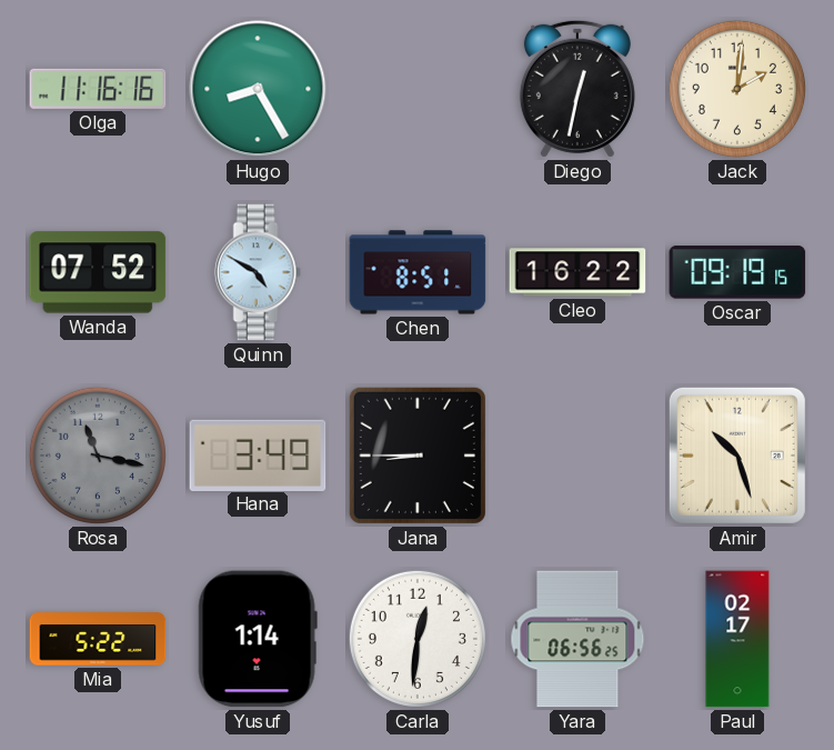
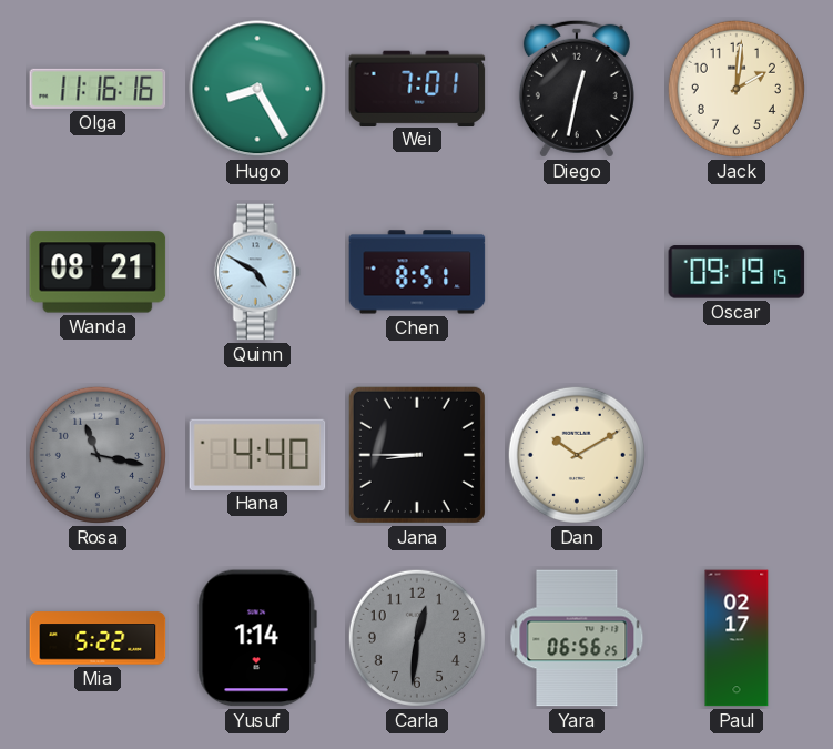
Wei: none -> 7:01
Wanda: 07:52 -> 08:21
Cleo: 16:22 -> none
Hana: 3:49 -> 4:40
Dan: none -> 10:10
Amir: 10:27 -> none
Carla dial: white -> grey
